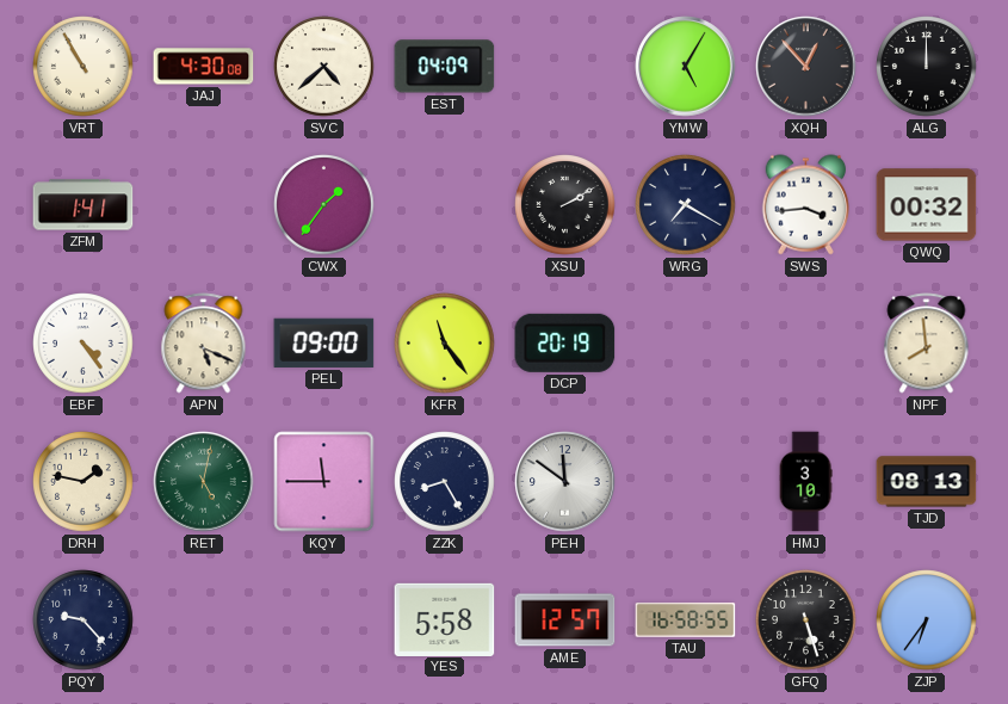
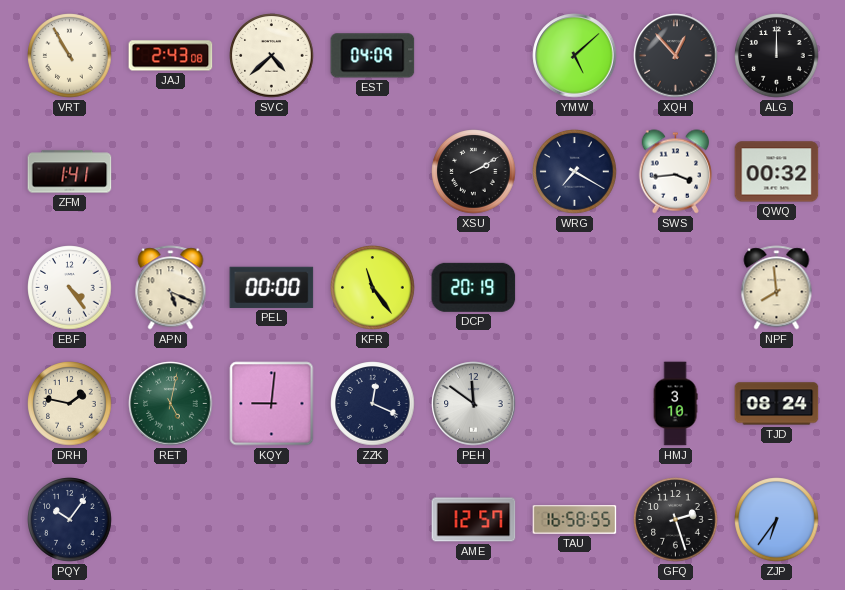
JAJ: 4:30 -> 2:43
YMW: 5:05 -> 5:08
CWX: 1:36 -> none
PEL: 09:00 -> 00:00
KQY: 11:45 -> 9:01
ZZK: 8:25 -> 12:19
TJD: 08:13 -> 08:24
PQY: 9:23 -> 10:06
YES: 5:58 -> none
GFQ: 5:27 -> 2:27
